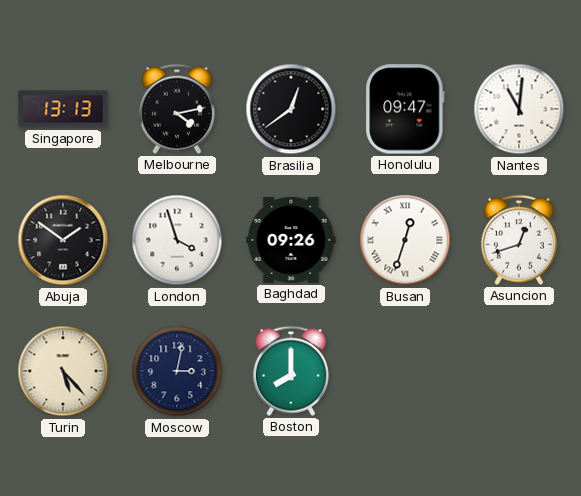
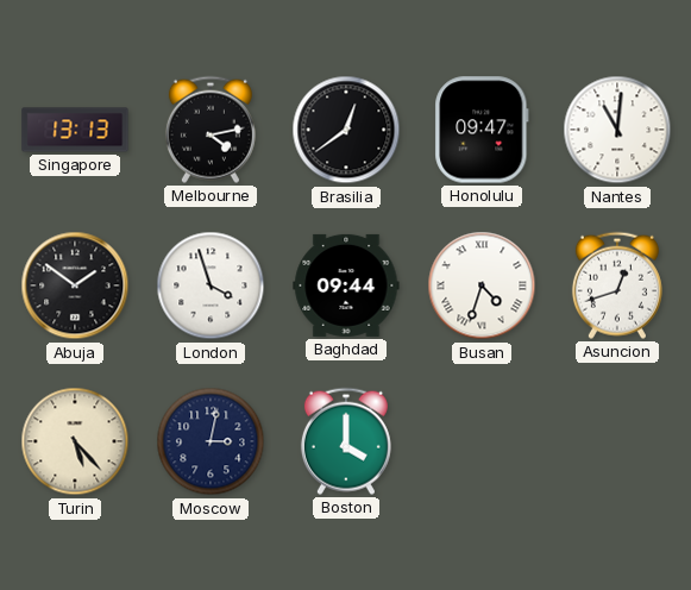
Baghdad: 09:26 -> 09:44
Busan: 12:33 -> 4:33
Boston: 8:00 -> 4:00
